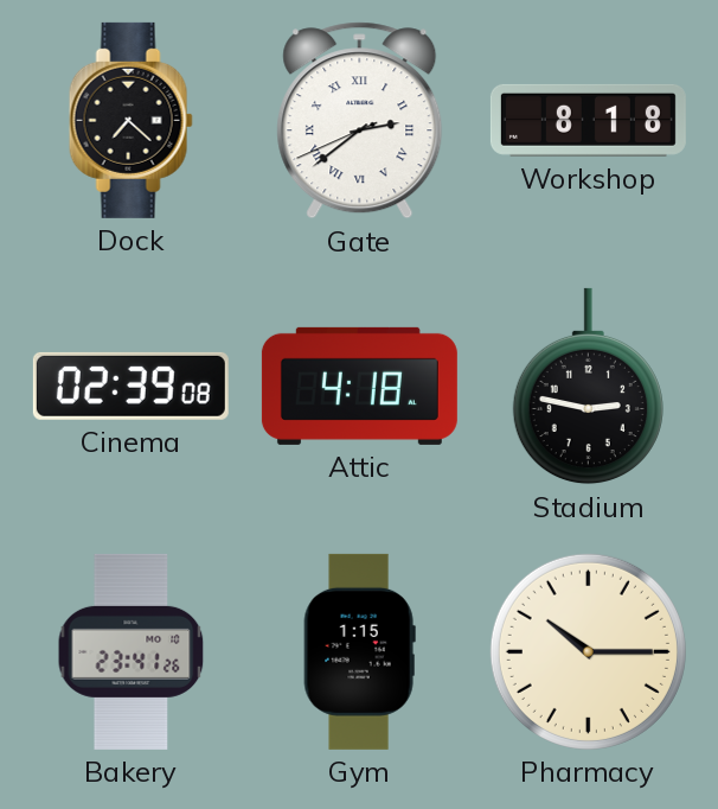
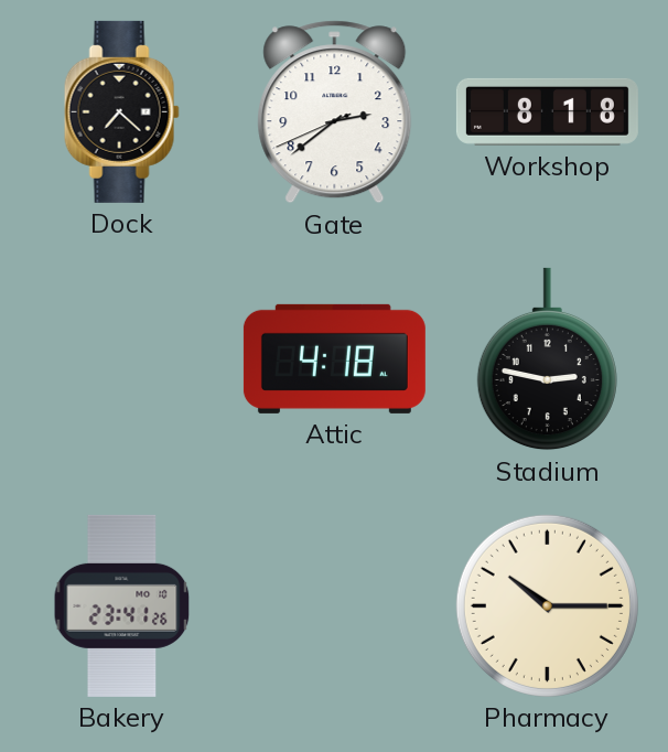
Gate numerals: Roman -> Arabic
Cinema: 02:39 -> none
Gym: 1:15 -> none
